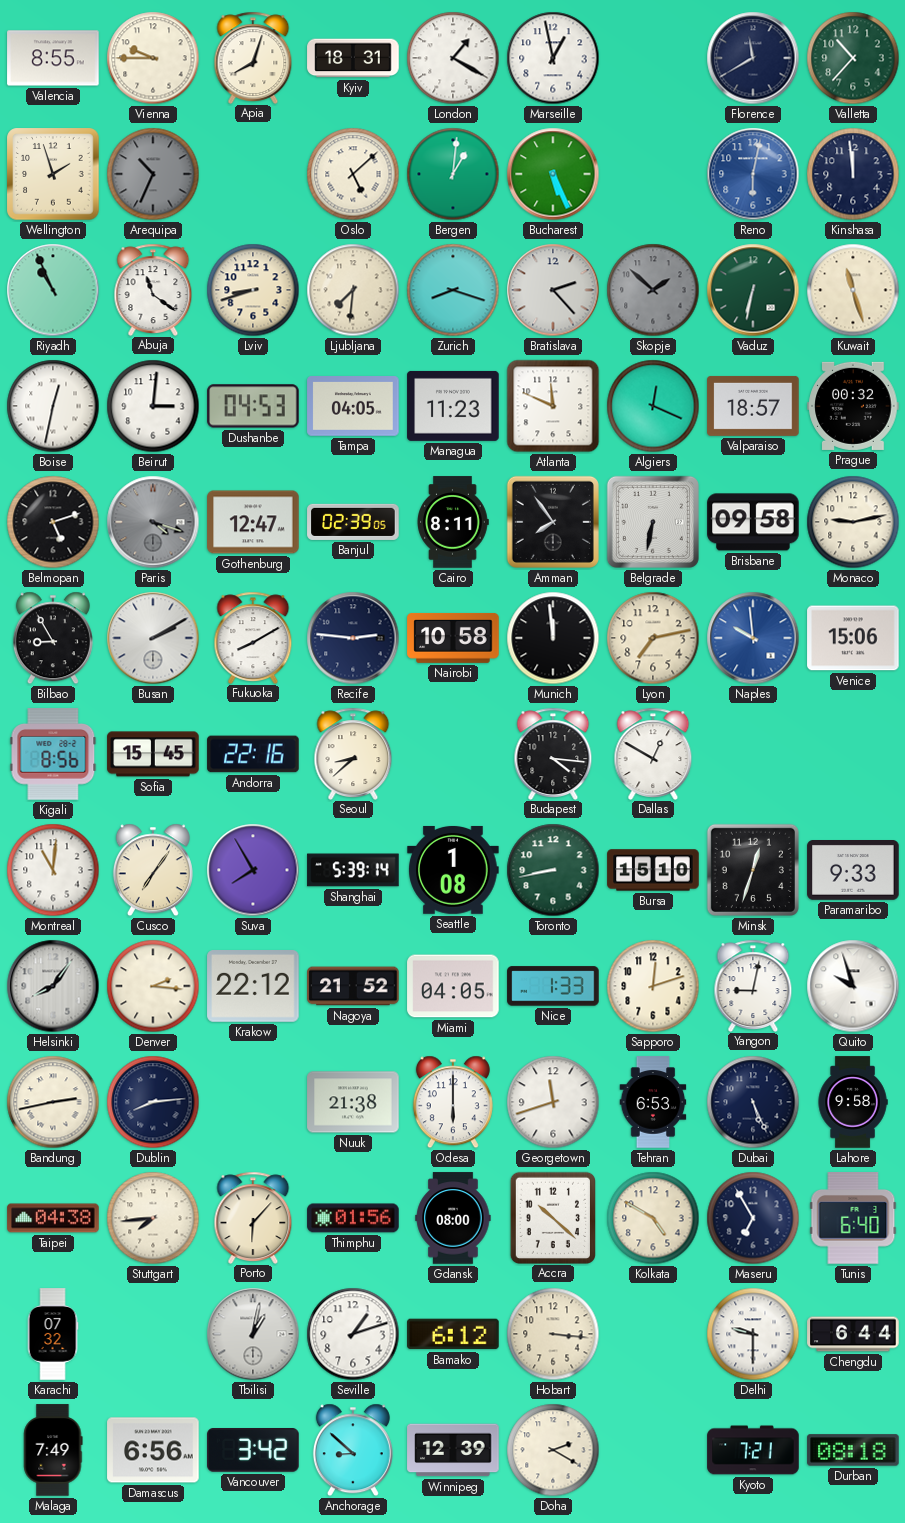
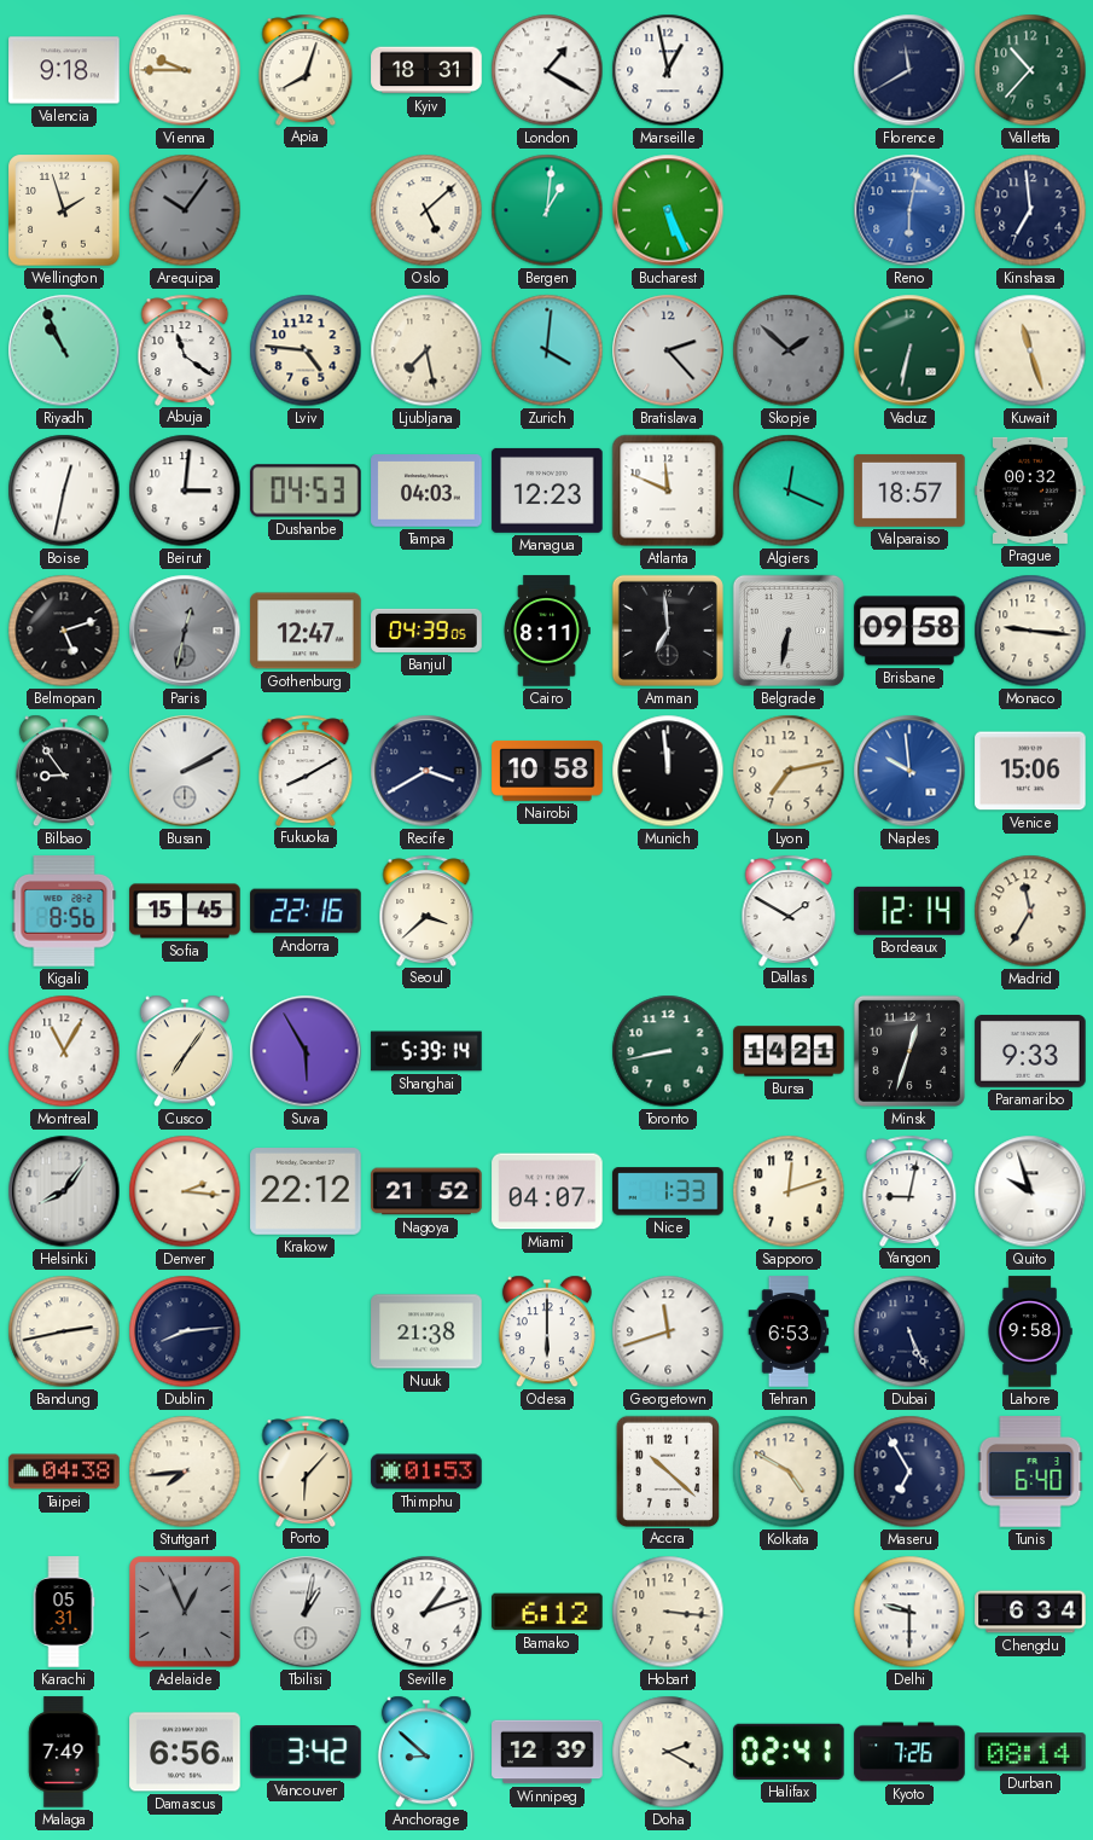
Valencia: 8:55 -> 9:18
Arequipa: 10:34 -> 10:06
Kinshasa: 11:59 -> 6:59
Lviv: 8:42 -> 4:46
Ljubljana: 7:31 -> 7:28
Zurich: 8:18 -> 4:01
Tampa: 04:05 -> 04:03
Managua: 11:23 -> 12:23
Paris: 4:18 -> 12:32
Banjul: 02:39 -> 04:39
Amman: 7:54 -> 6:59
Monaco: 9:13 -> 9:16
Bilbao: 8:55 -> 8:54
Recife: 2:46 -> 3:40
Seoul: 8:38 -> 3:38
Budapest: 4:16 -> none
Dallas: 12:50 -> 1:50
Bordeaux: none -> 12:14
Madrid: none -> 11:35
Montreal: 11:01 -> 11:05
Suva: 7:55 -> 5:55
Seattle: 1:08 -> none
Bursa: 15:10 -> 14:21
Miami: 04:05 -> 04:07
Thimphu: 01:56 -> 01:53
Gdansk: 08:00 -> none
Karachi: 07:32 -> 05:31
Adelaide: none -> 12:56
Chengdu: 6:44 -> 6:34
Halifax: none -> 02:41
Kyoto: 7:21 -> 7:26
Durban: 08:18 -> 08:14
